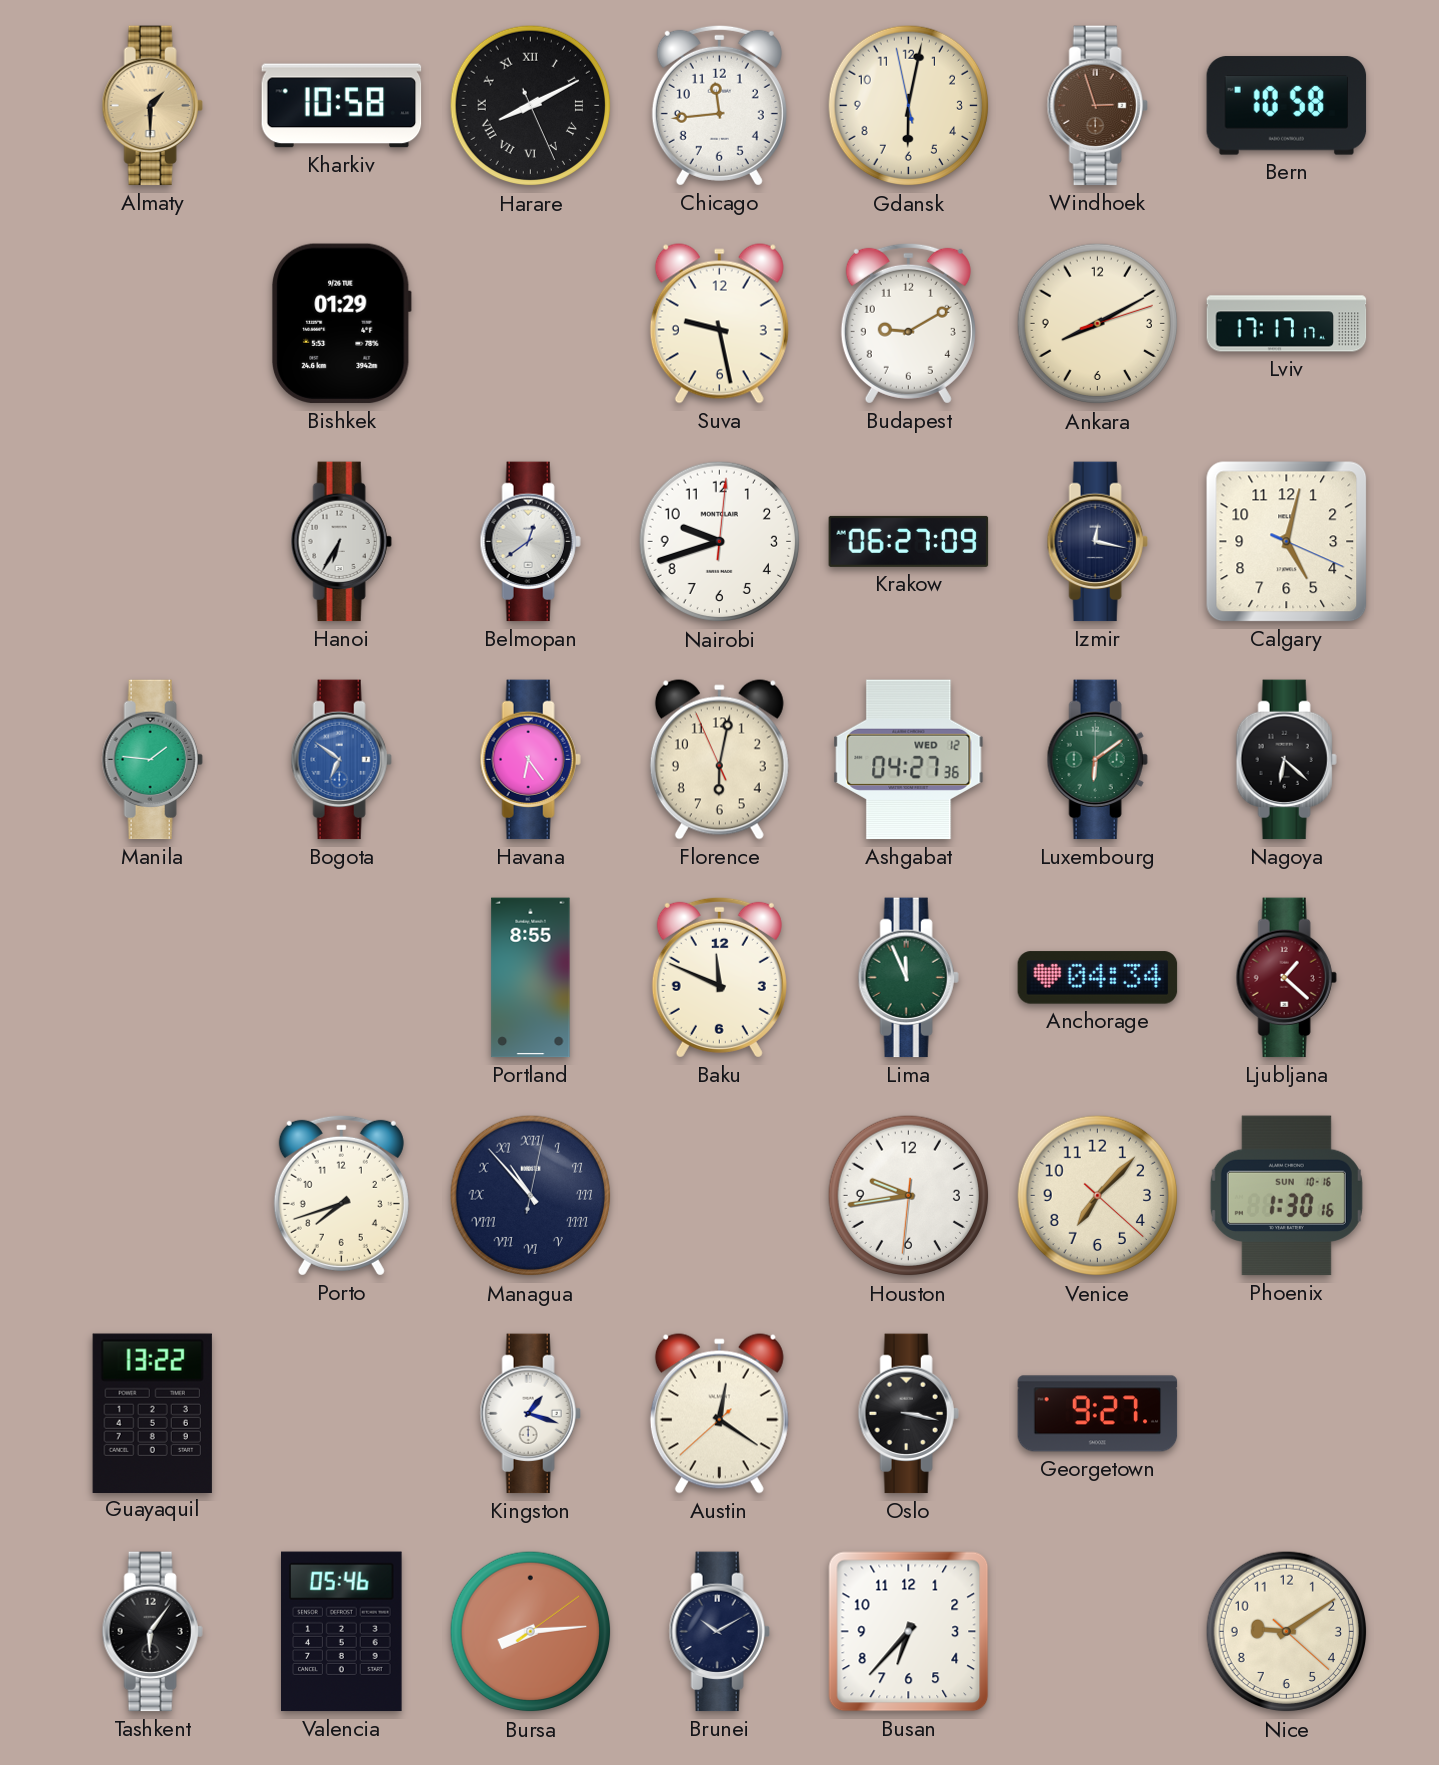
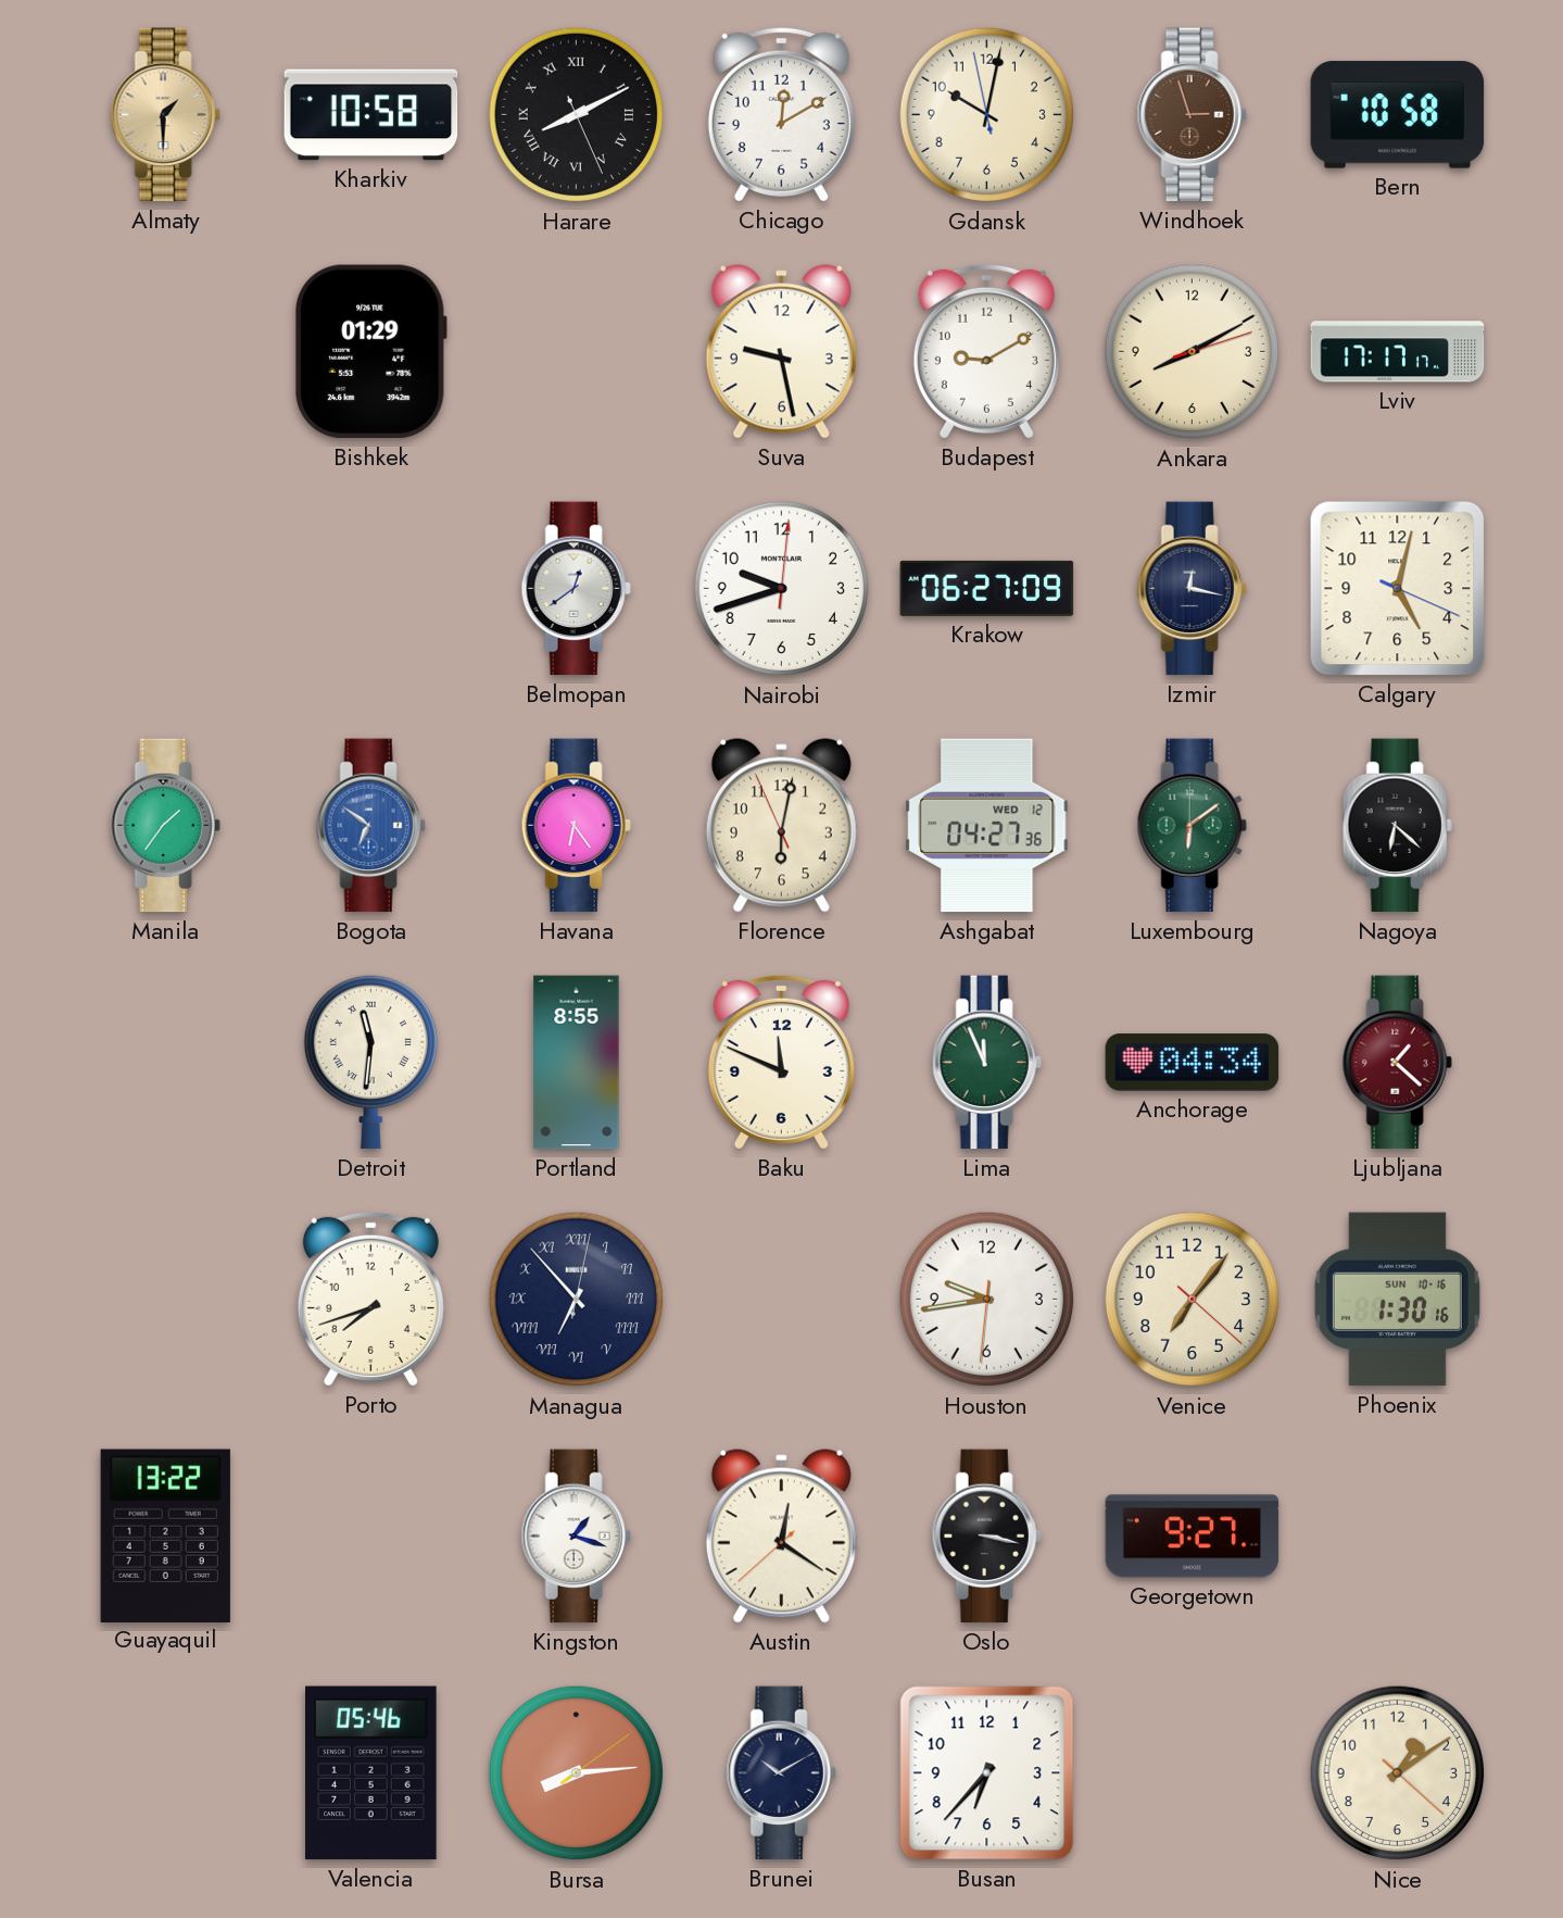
Chicago: 11:44 -> 12:10
Gdansk: 6:01 -> 10:01
Hanoi: 6:35 -> none
Manila: 1:46 -> 1:36
Detroit: none -> 11:31
Managua: 10:53 -> 6:53
Venice: 7:07 -> 7:06
Tashkent: 6:06 -> none
Nice: 9:09 -> 1:09
